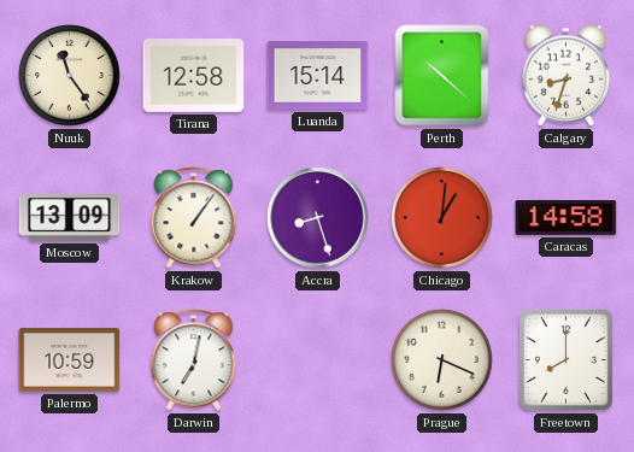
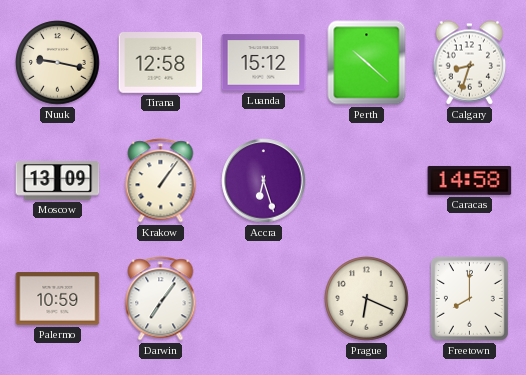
Nuuk: 11:24 -> 9:17
Luanda: 15:14 -> 15:12
Accra: 8:27 -> 6:27
Chicago: 1:01 -> none
Darwin: 7:02 -> 7:06
